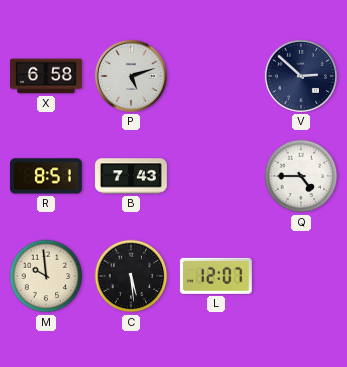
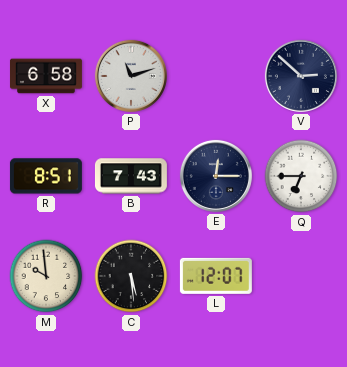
P: 5:12 -> 11:12
E: none -> 12:15
Q: 4:45 -> 6:45
